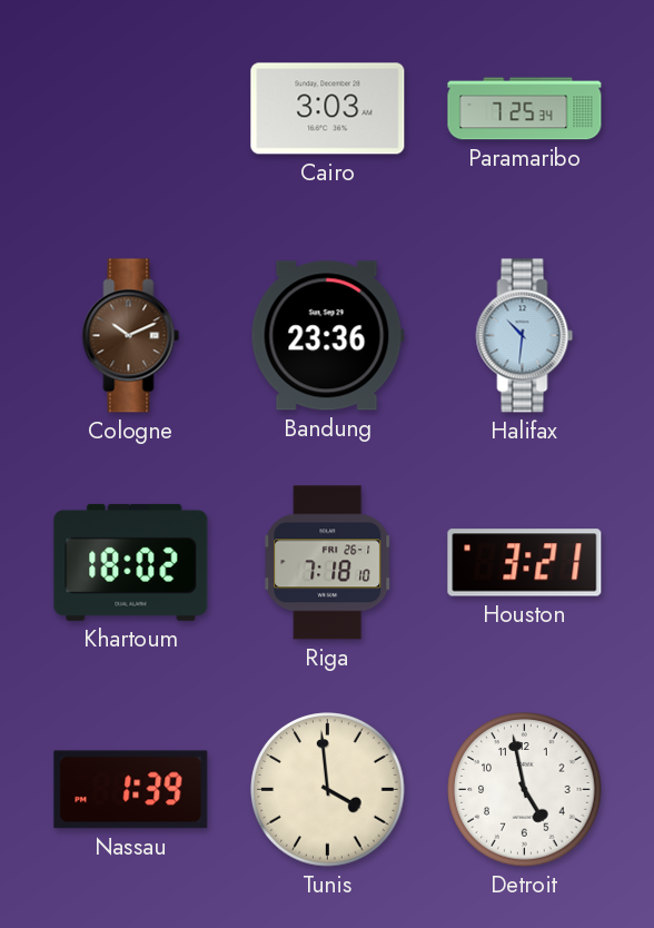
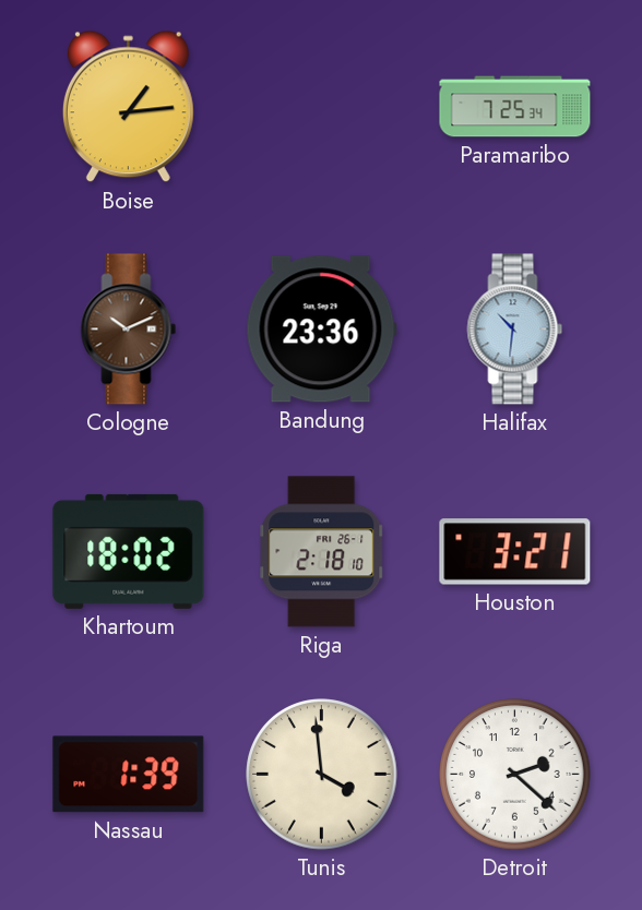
Boise: none -> 1:14
Cairo: 3:03 -> none
Riga: 7:18 -> 2:18
Detroit: 4:58 -> 2:22
